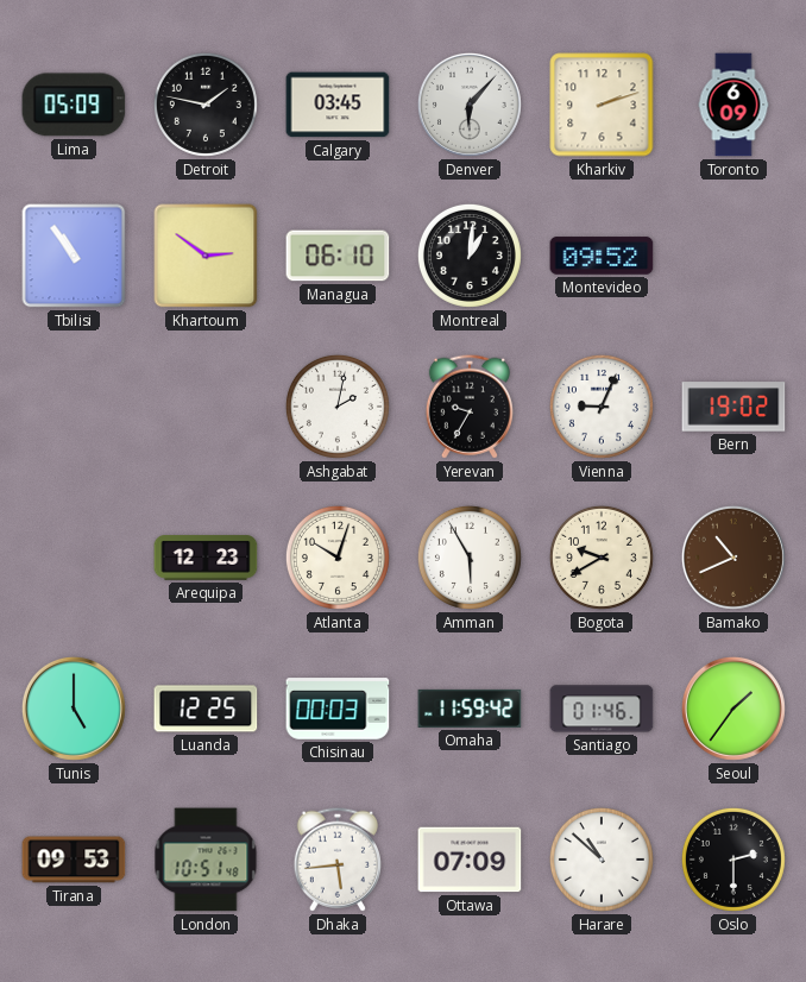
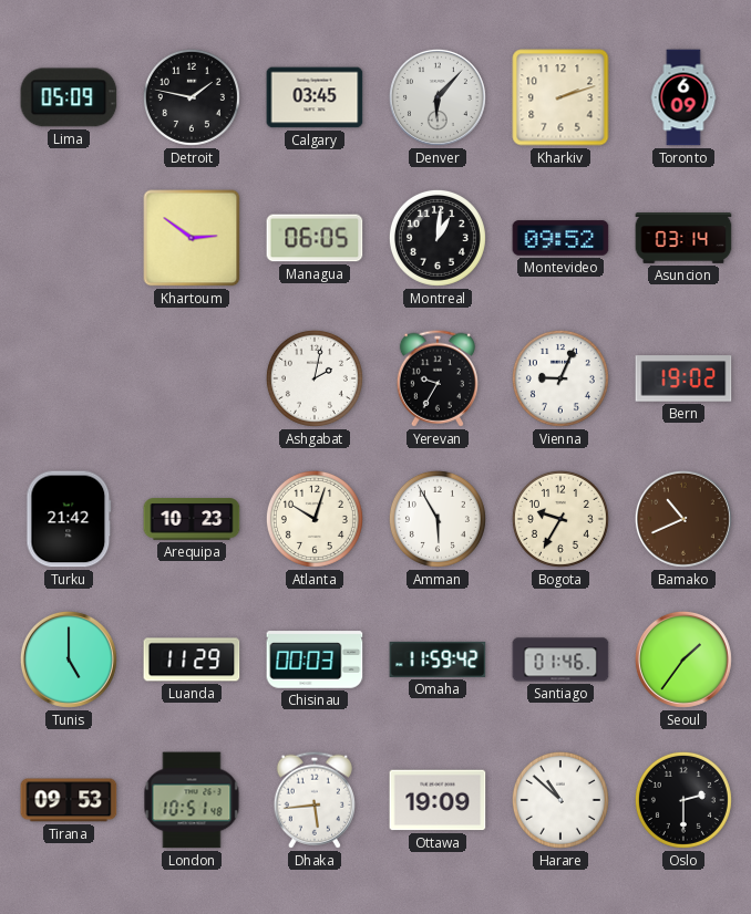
Tbilisi: 10:54 -> none
Managua: 06:10 -> 06:05
Asuncion: none -> 03:14
Turku: none -> 21:42
Arequipa: 12:23 -> 10:23
Bogota: 9:40 -> 9:35
Luanda: 12:25 -> 11:29
Ottawa: 07:09 -> 19:09
